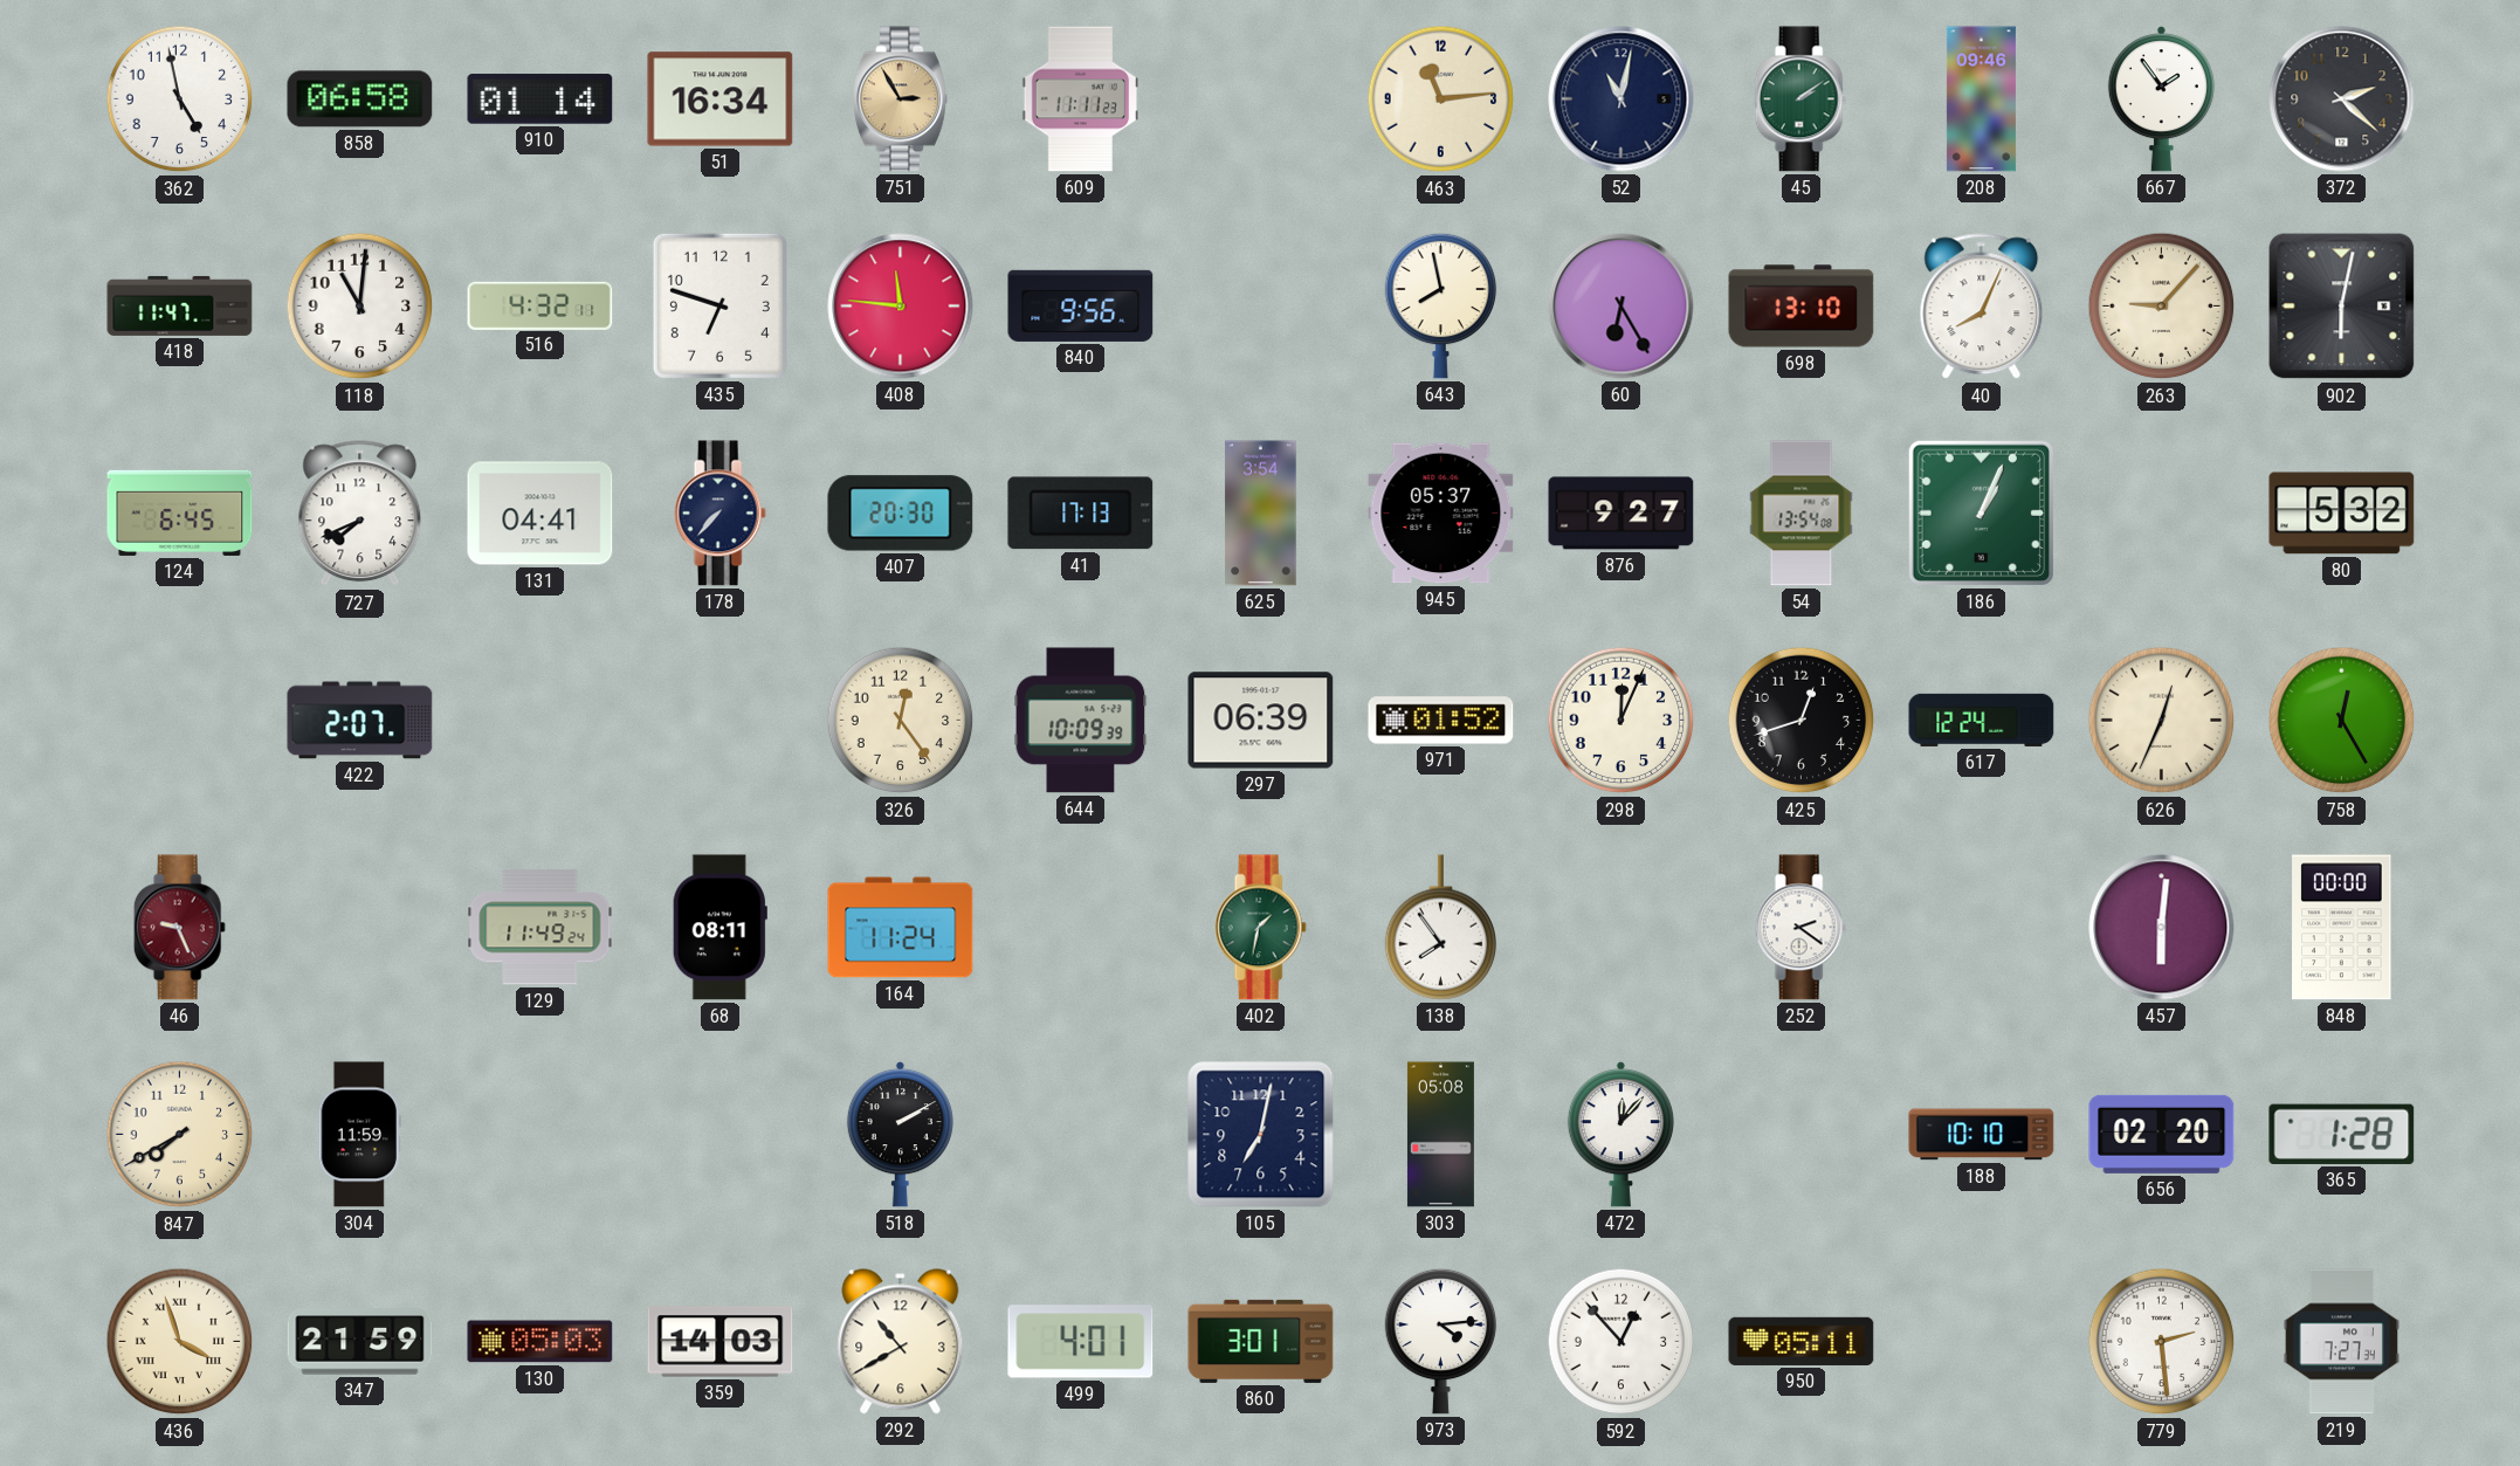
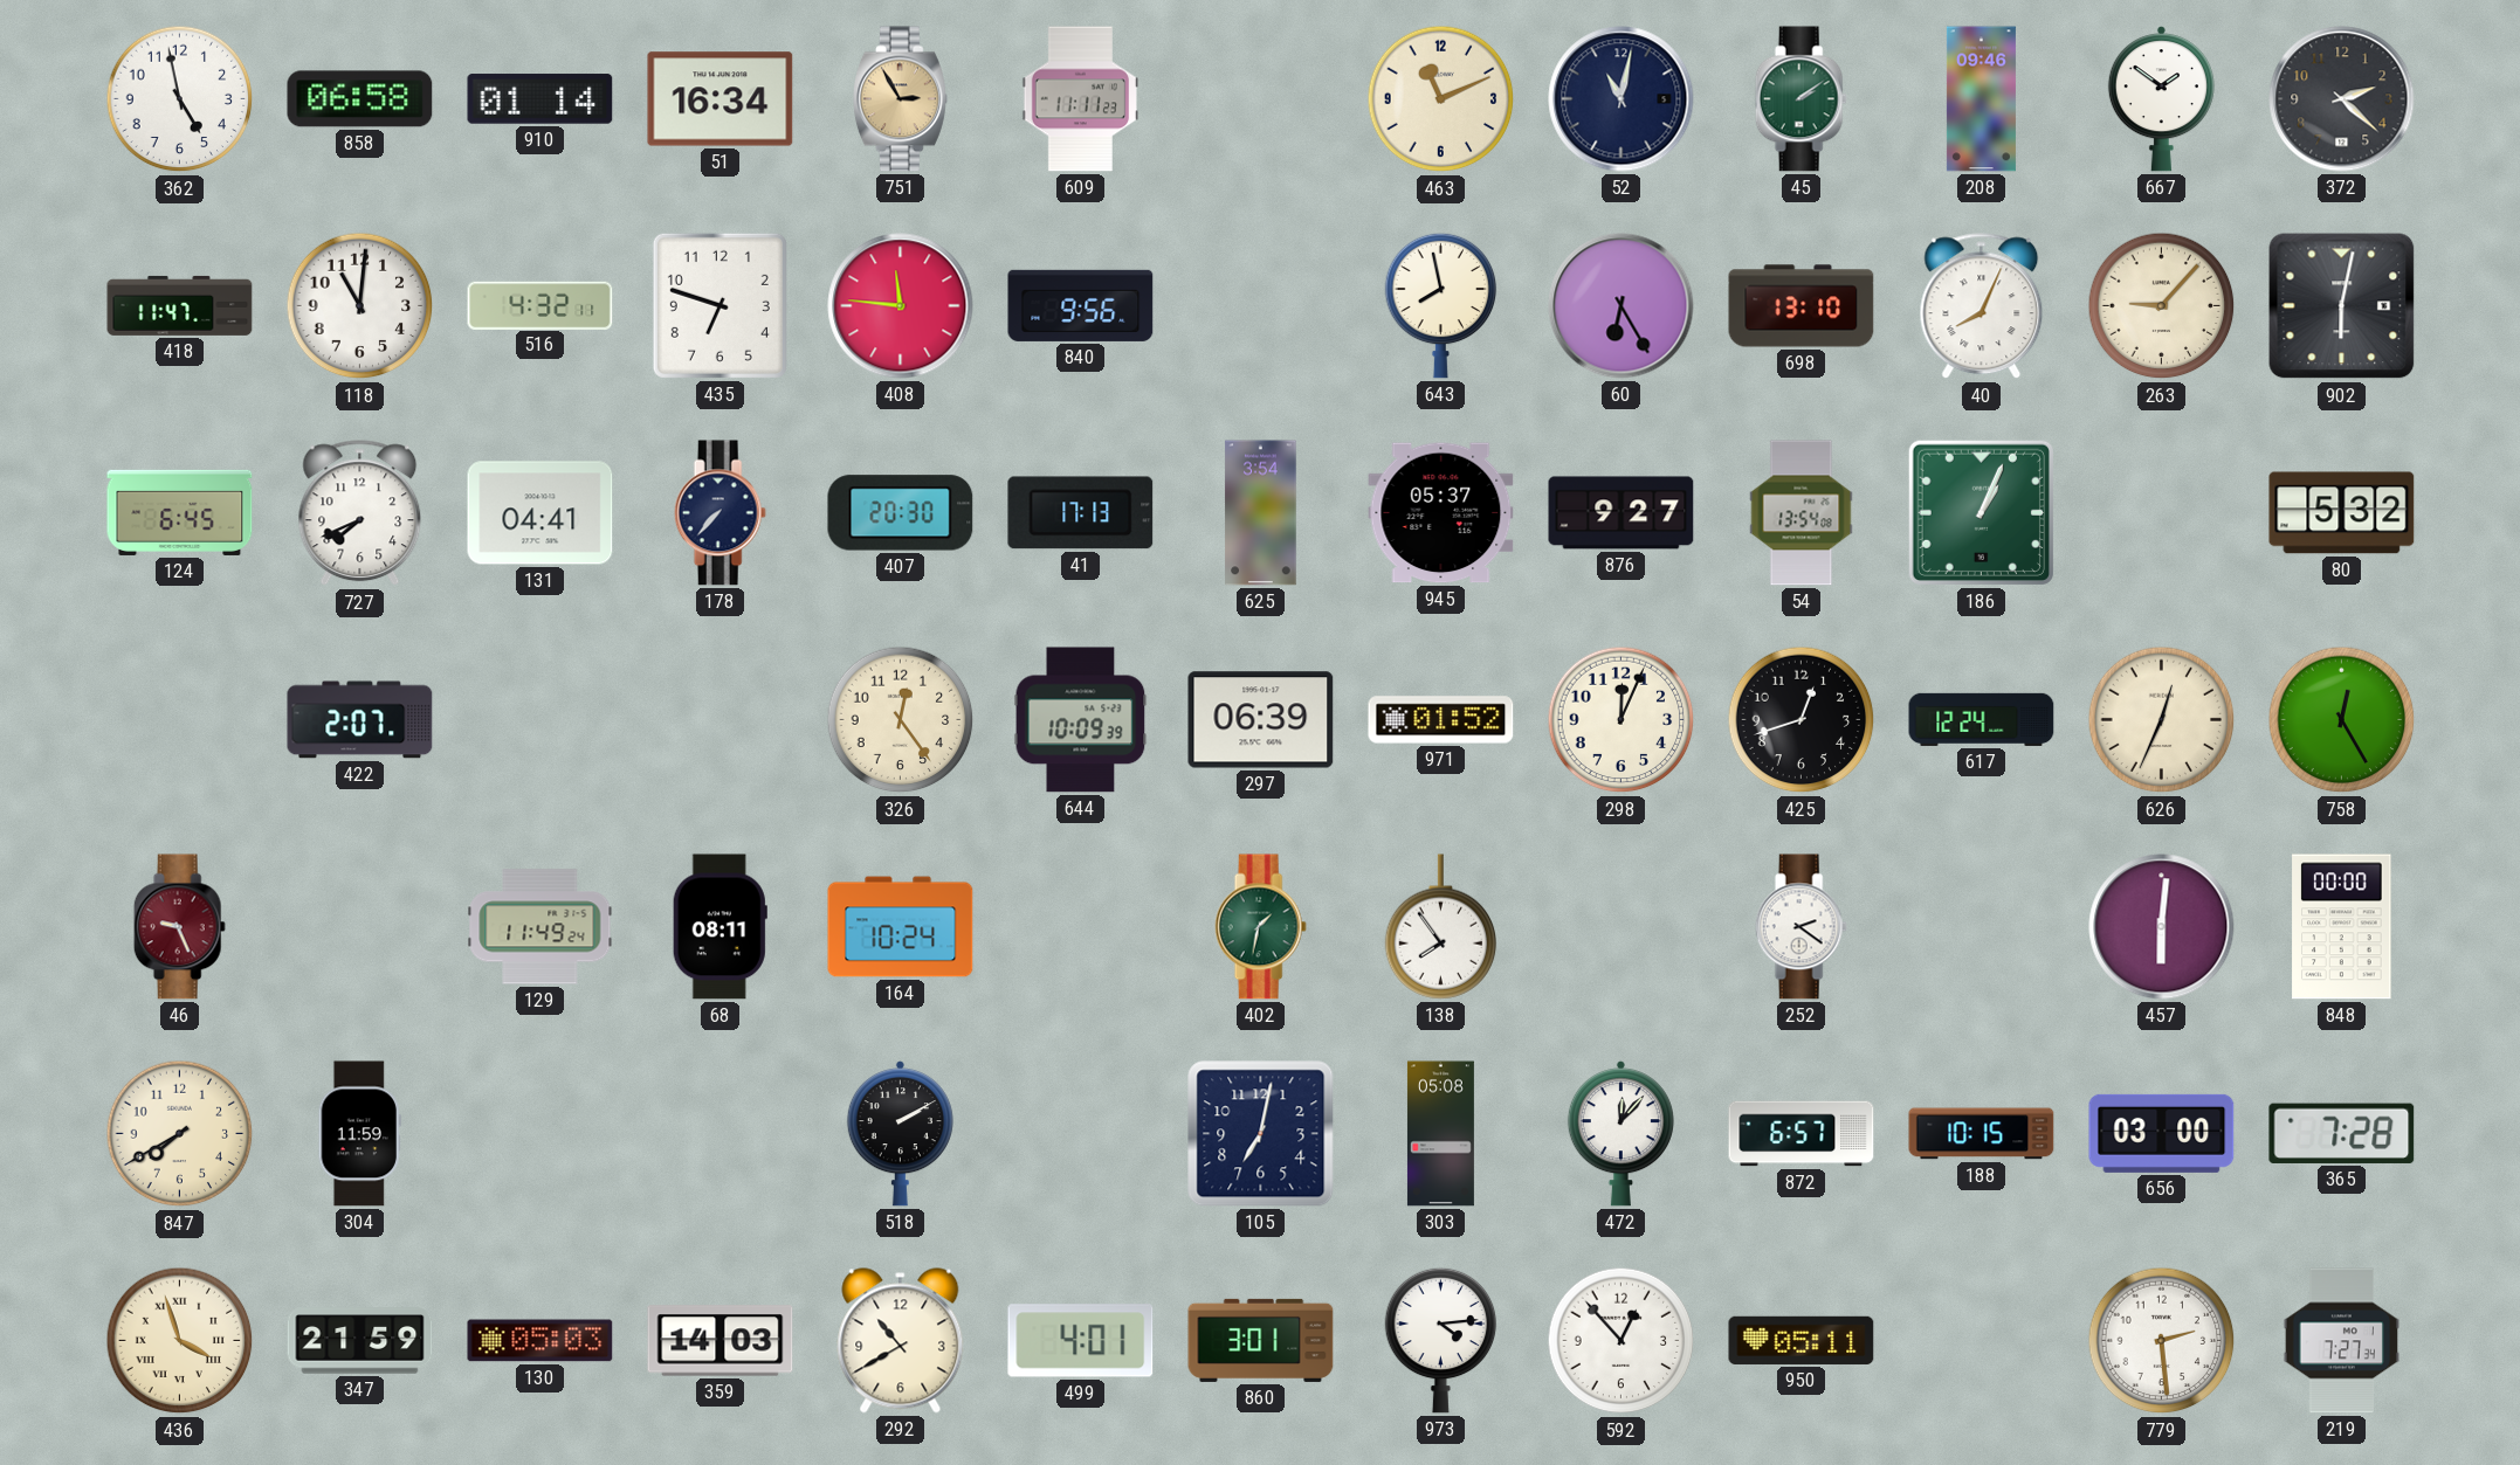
463: 11:14 -> 11:11
667: 1:54 -> 1:51
164: 11:24 -> 10:24
872: none -> 6:57
188: 10:10 -> 10:15
656: 02:20 -> 03:00
365: 1:28 -> 7:28
